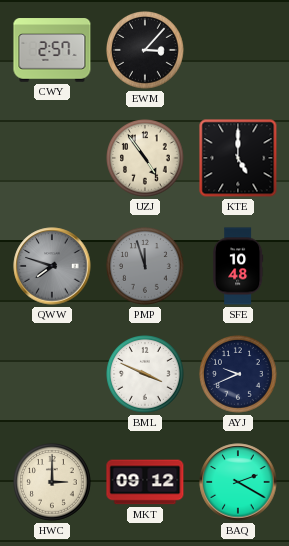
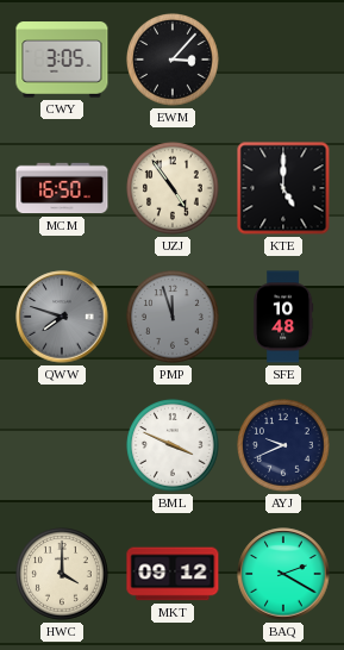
CWY: 2:57 -> 3:05
MCM: none -> 16:50
HWC: 3:00 -> 4:00
